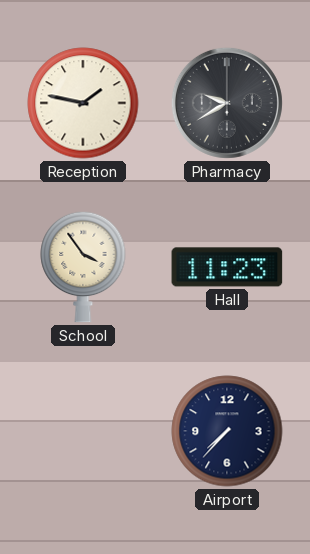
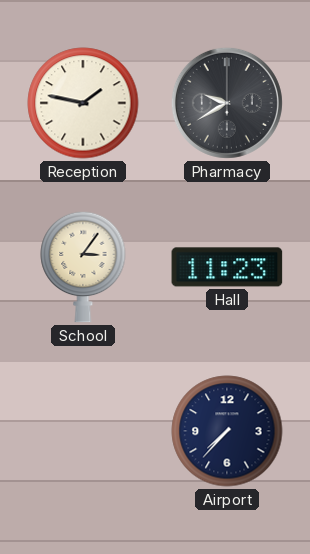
School: 3:54 -> 3:06
